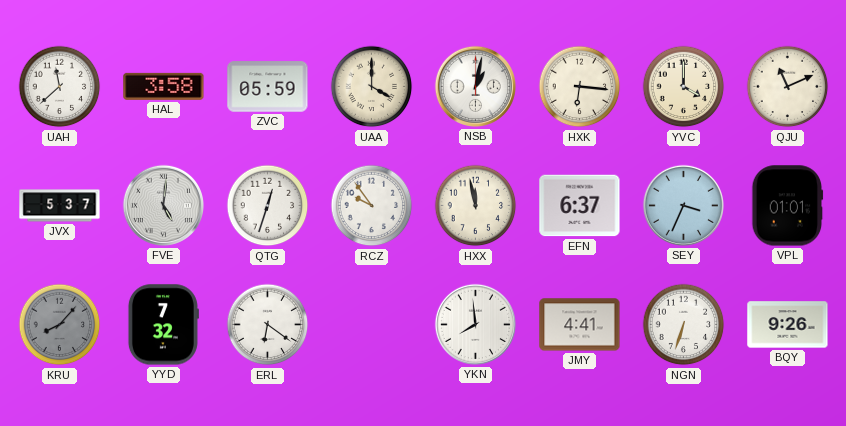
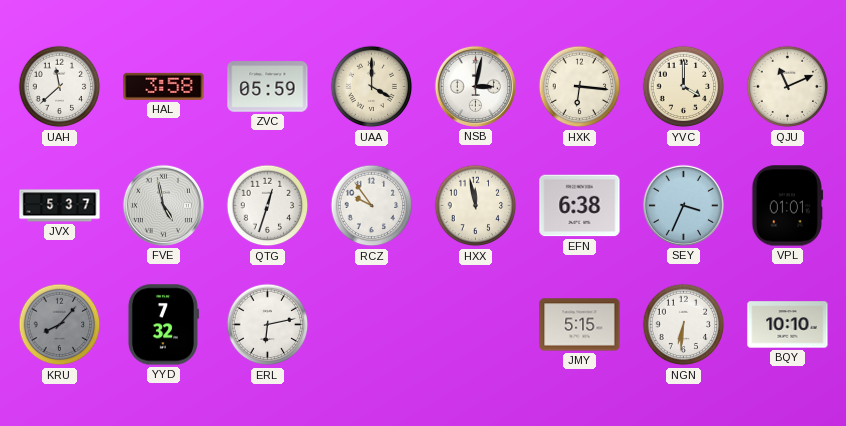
NSB: 1:02 -> 3:02
FVE: 5:01 -> 4:58
EFN: 6:37 -> 6:38
ERL: 6:21 -> 6:13
YKN: 7:59 -> none
JMY: 4:41 -> 5:15
NGN: 6:33 -> 6:31
BQY: 9:26 -> 10:10
